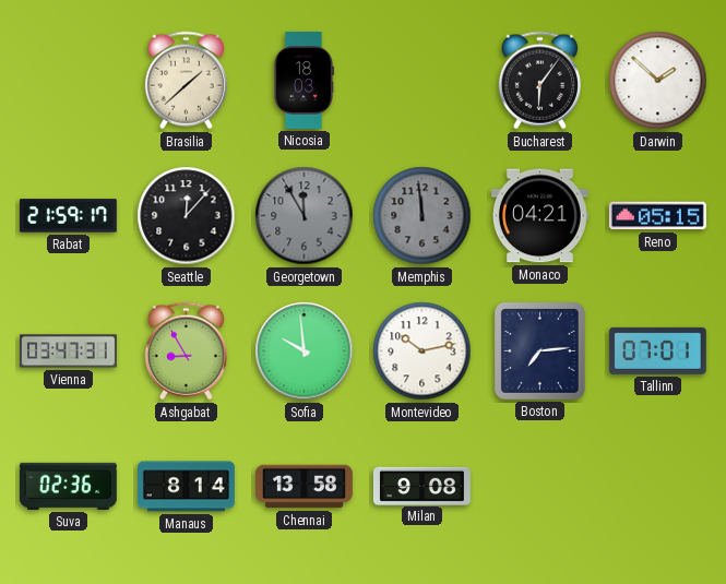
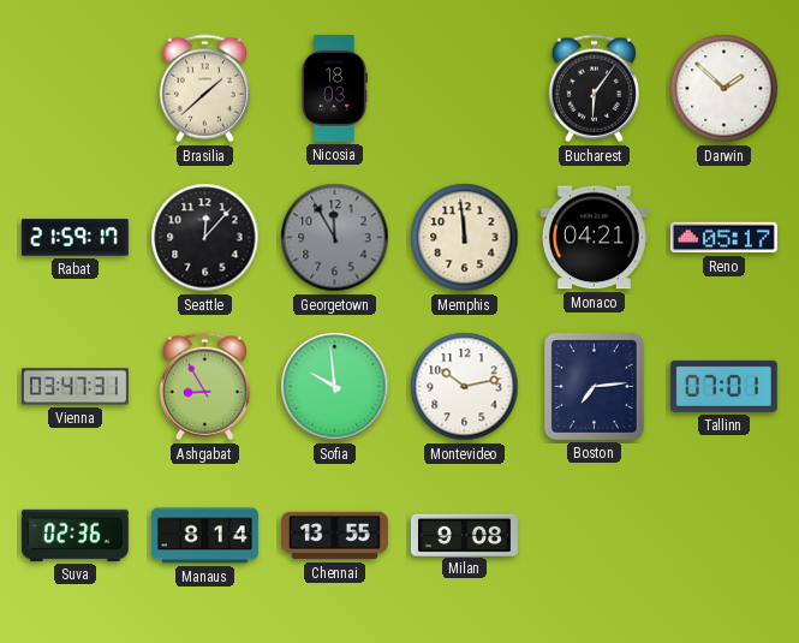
Memphis dial: grey -> cream
Reno: 05:15 -> 05:17
Chennai: 13:58 -> 13:55
